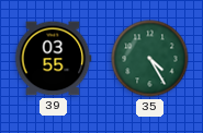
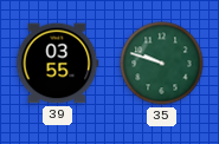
35: 4:25 -> 9:48
